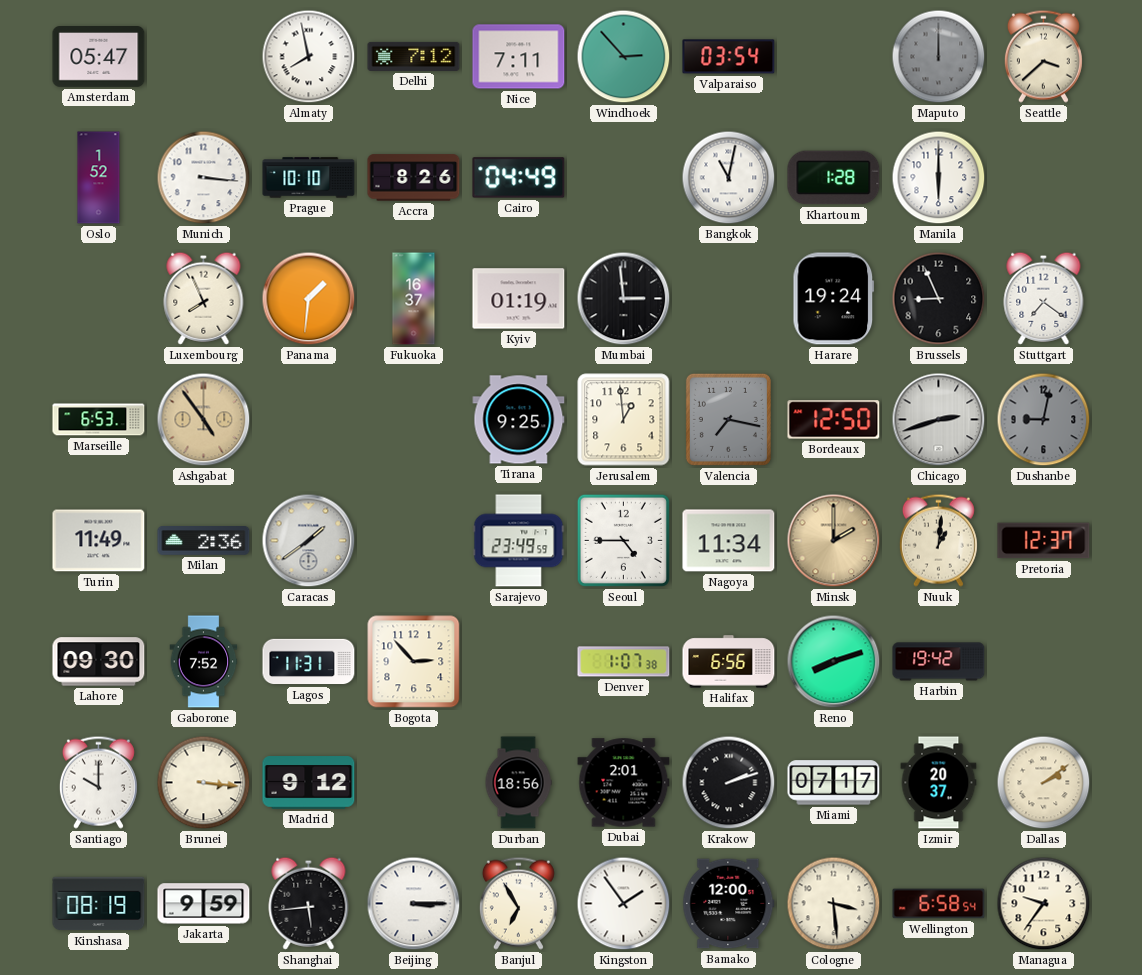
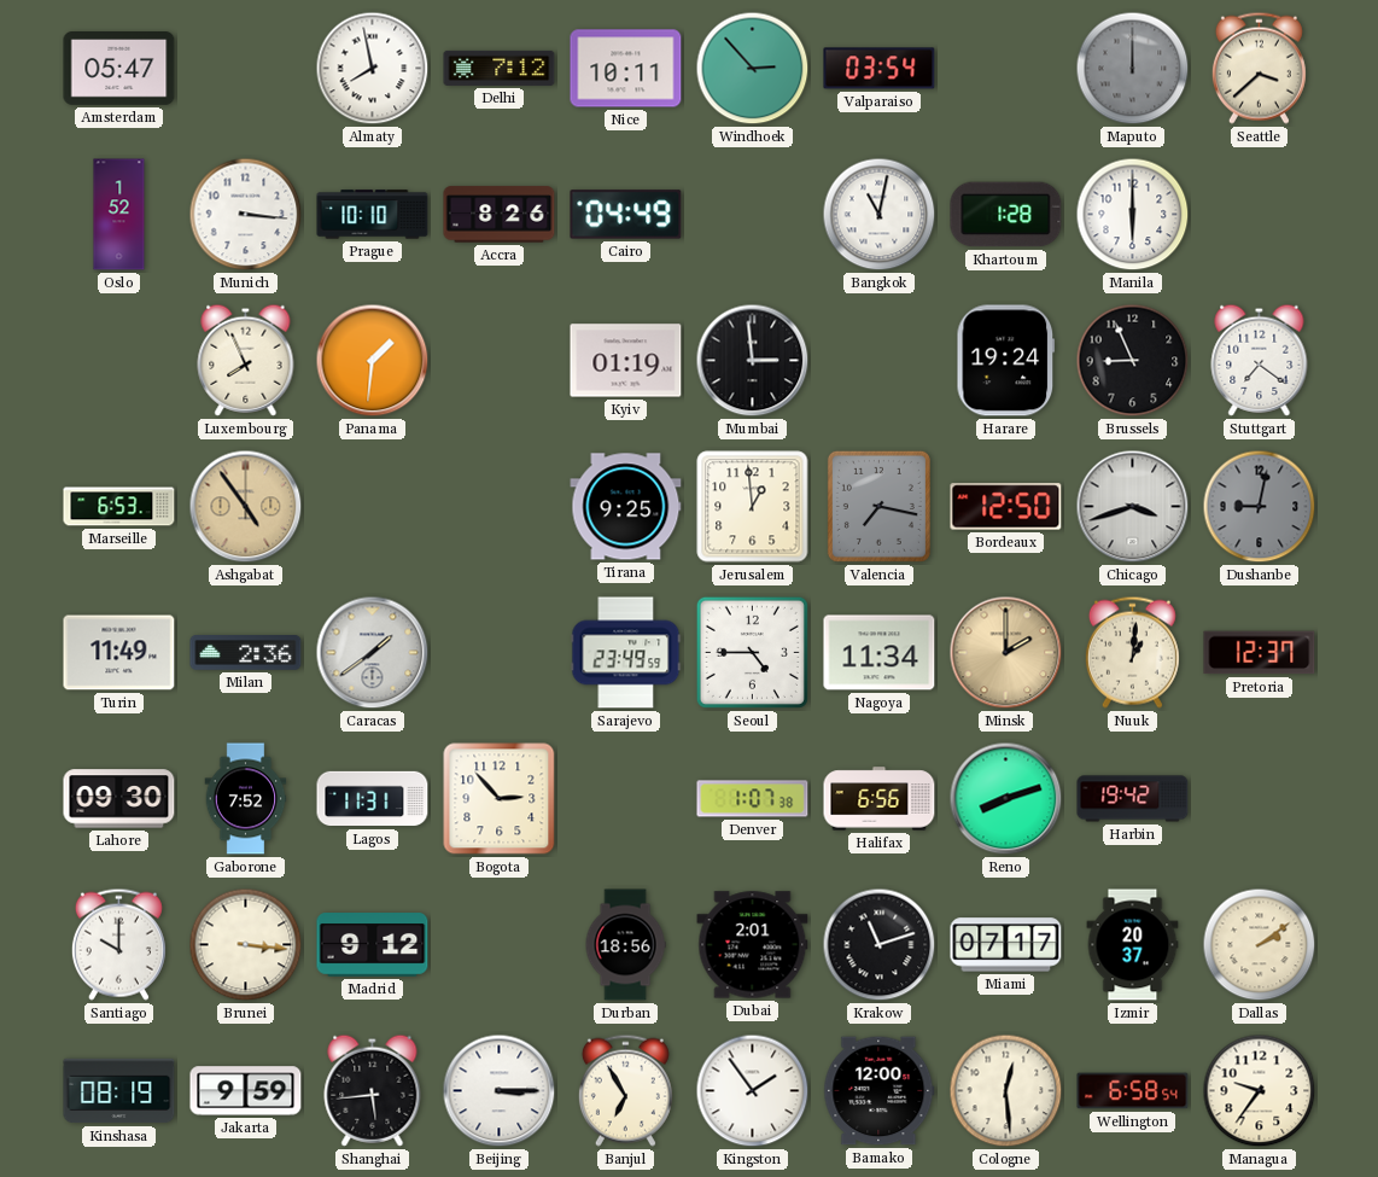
Nice: 7:11 -> 10:11
Fukuoka: 16:37 -> none
Chicago: 2:42 -> 3:42
Krakow: 2:12 -> 11:12
Cologne: 3:29 -> 12:29
